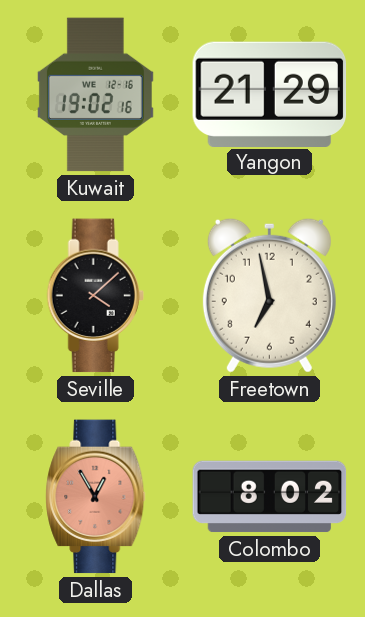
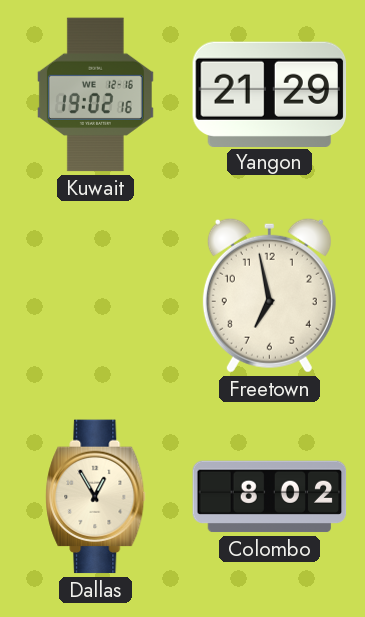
Seville: 4:08 -> none
Dallas dial: salmon -> cream
